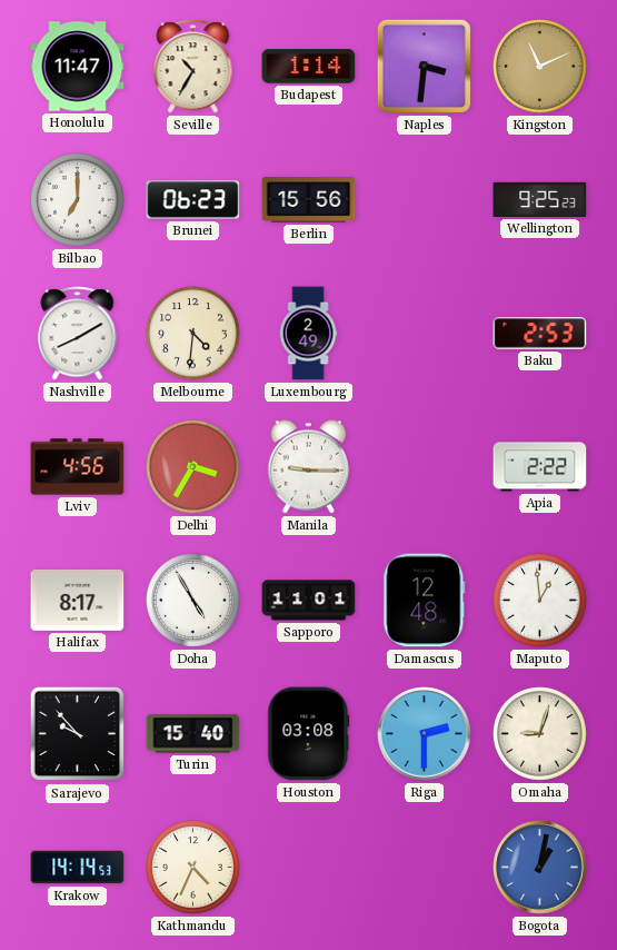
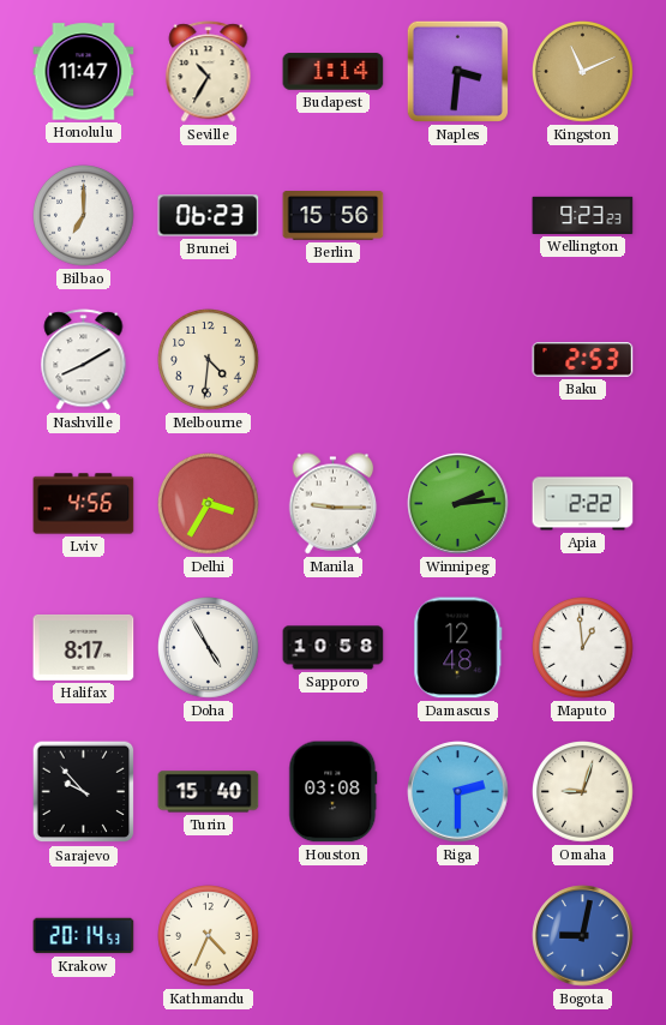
Wellington: 9:25 -> 9:23
Luxembourg: 2:49 -> none
Winnipeg: none -> 2:14
Sapporo: 11:01 -> 10:58
Krakow: 14:14 -> 20:14
Bogota: 1:02 -> 9:02
